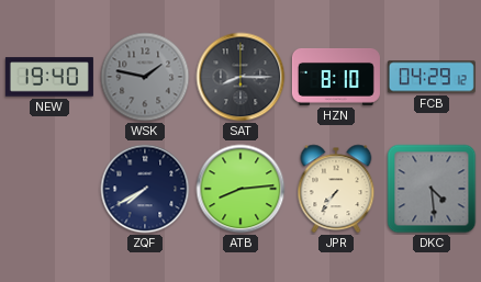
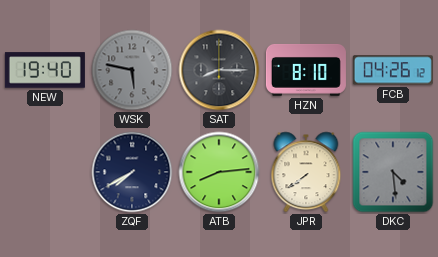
WSK: 1:47 -> 5:47
FCB: 04:29 -> 04:26
JPR: 7:36 -> 7:39
